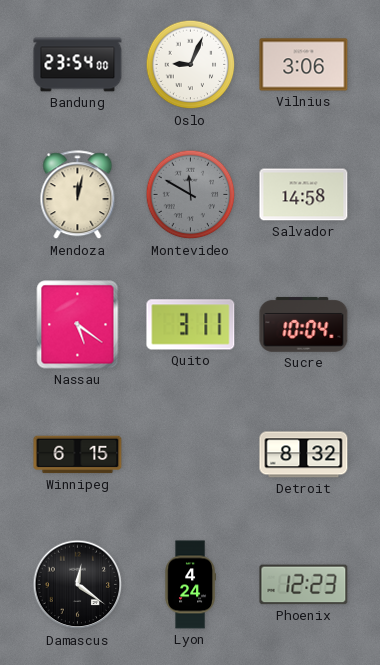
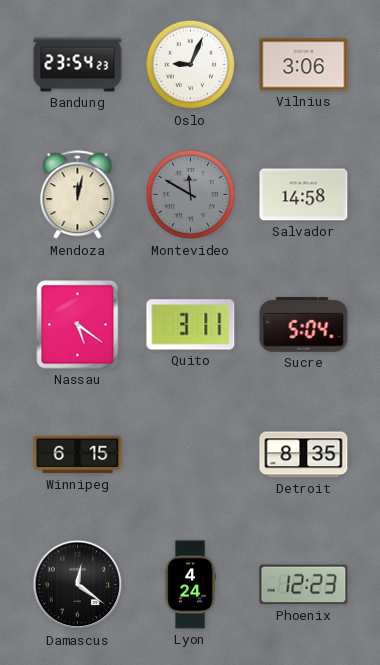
Bandung: 23:54:00 -> 23:54:23
Sucre: 10:04 -> 5:04
Detroit: 8:32 -> 8:35
